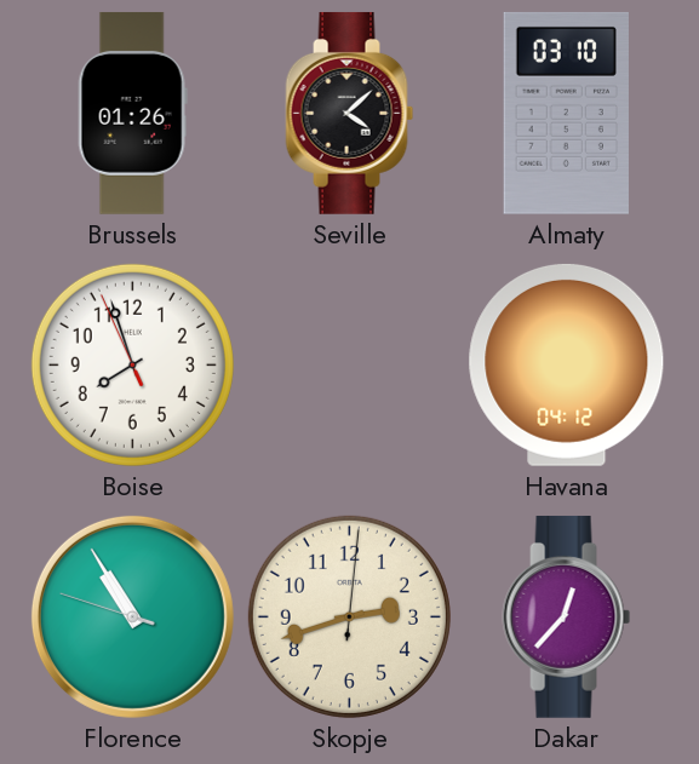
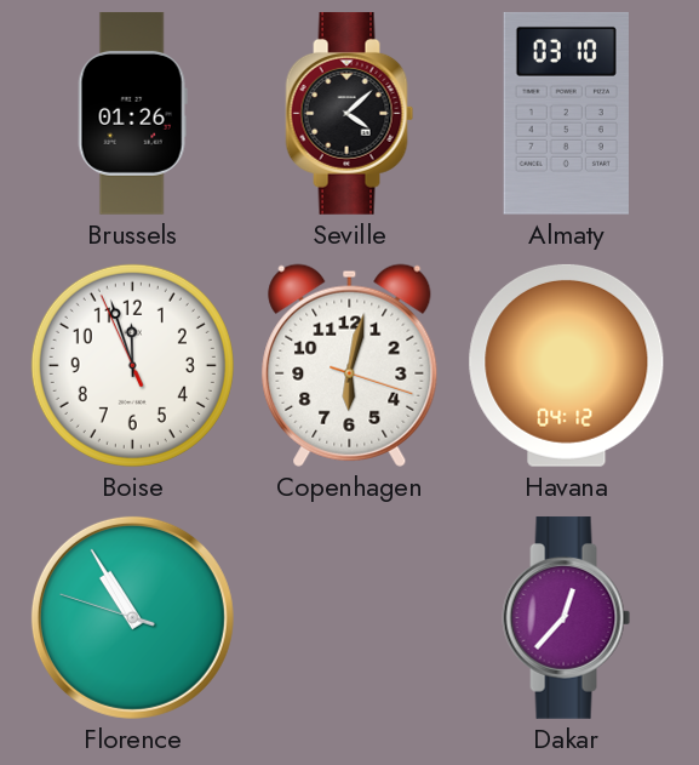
Boise: 7:56 -> 11:56
Copenhagen: none -> 6:02
Skopje: 2:42 -> none
